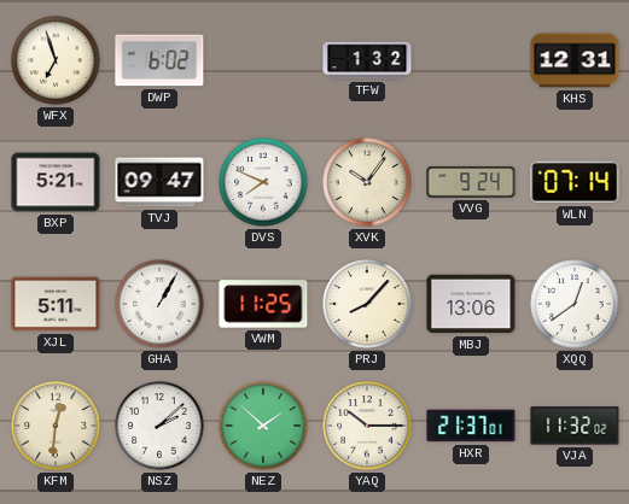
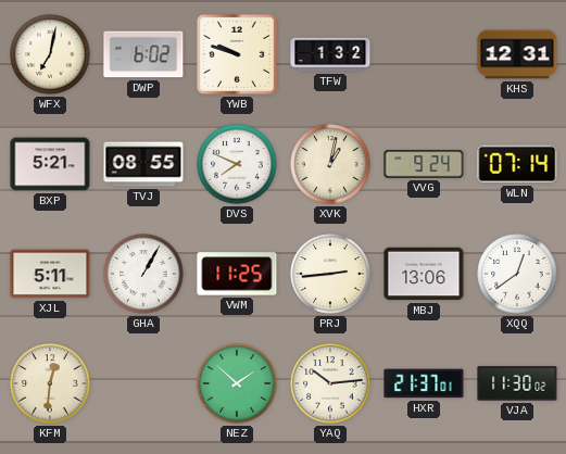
WFX: 6:57 -> 7:02
YWB: none -> 9:48
TVJ: 09:47 -> 08:55
XVK: 10:06 -> 1:02
PRJ: 8:07 -> 2:44
NSZ: 2:08 -> none
YAQ: 10:15 -> 10:14
VJA: 11:32 -> 11:30
